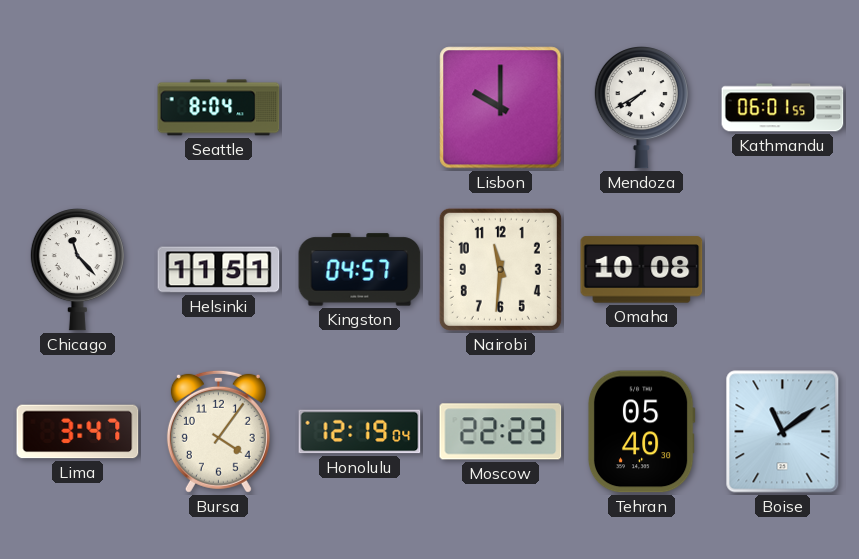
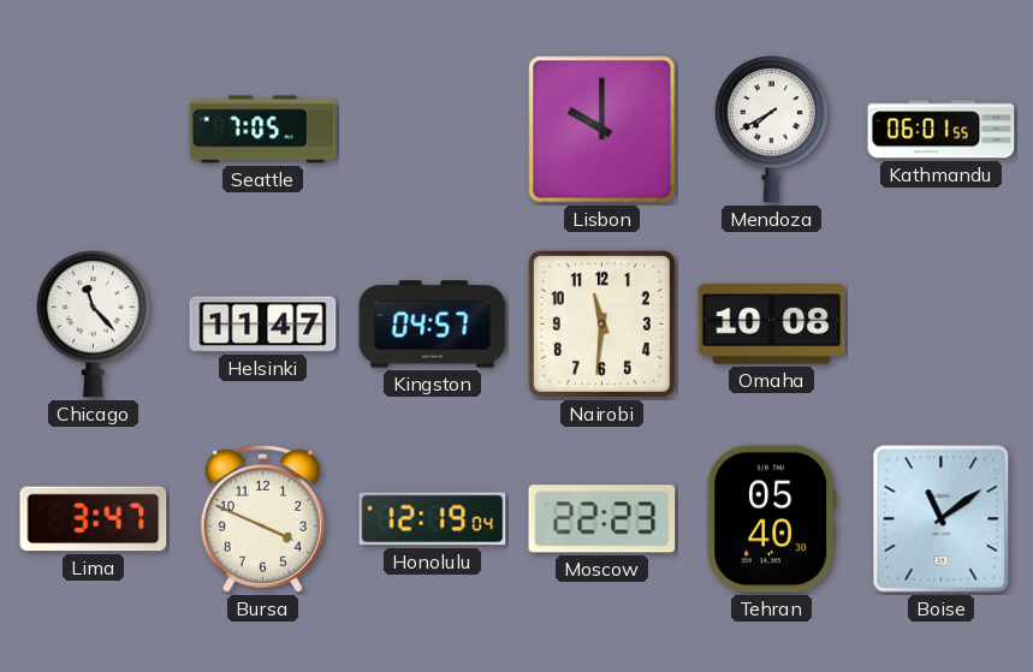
Seattle: 8:04 -> 7:05
Helsinki: 11:51 -> 11:47
Bursa: 4:06 -> 3:49
